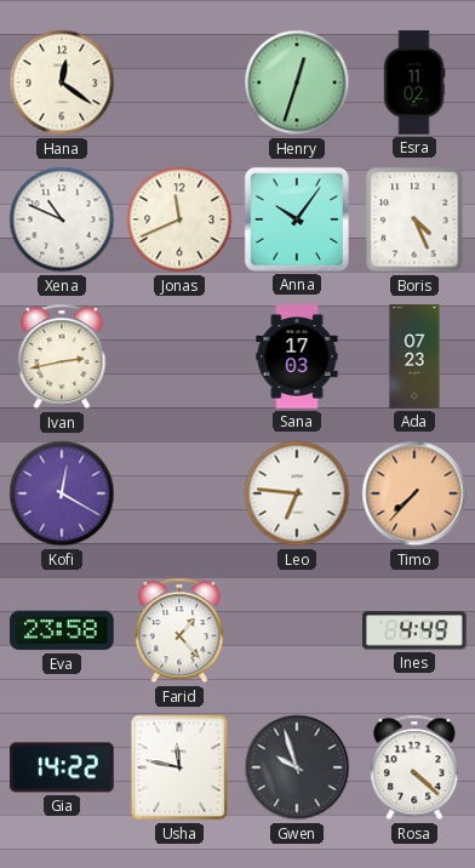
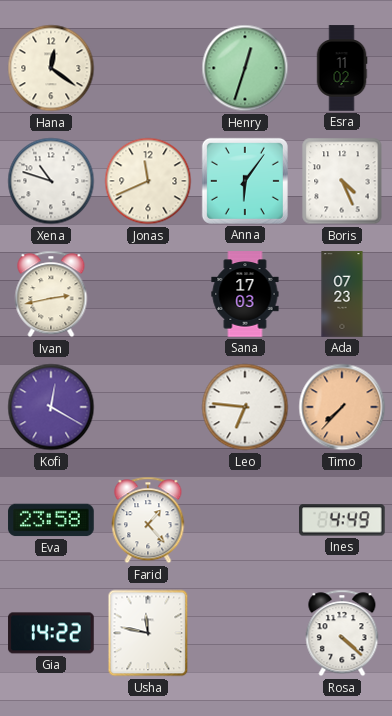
Xena: 10:49 -> 10:48
Anna: 10:06 -> 6:06
Gwen: 9:57 -> none
